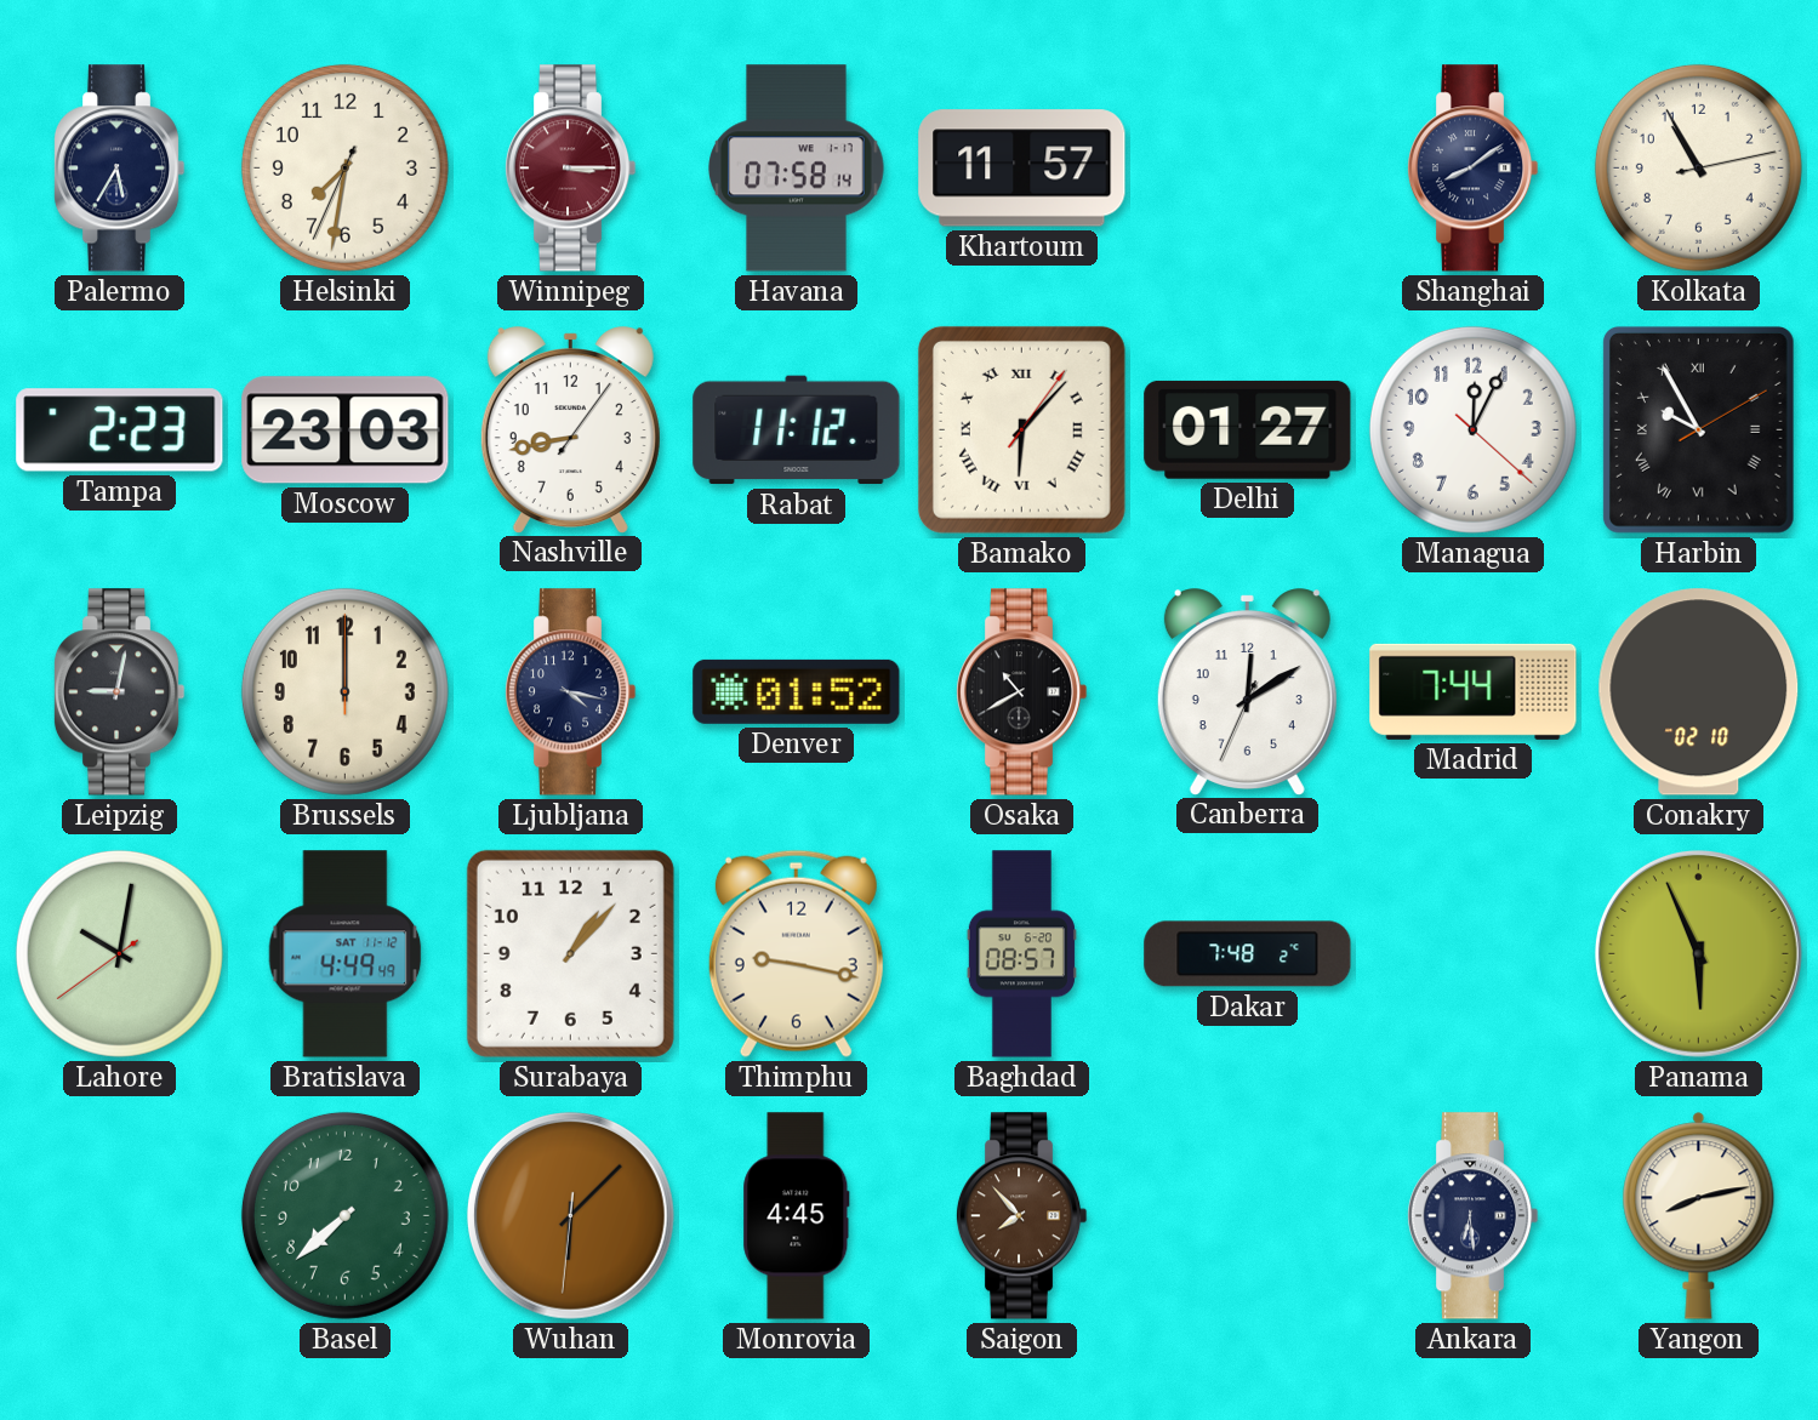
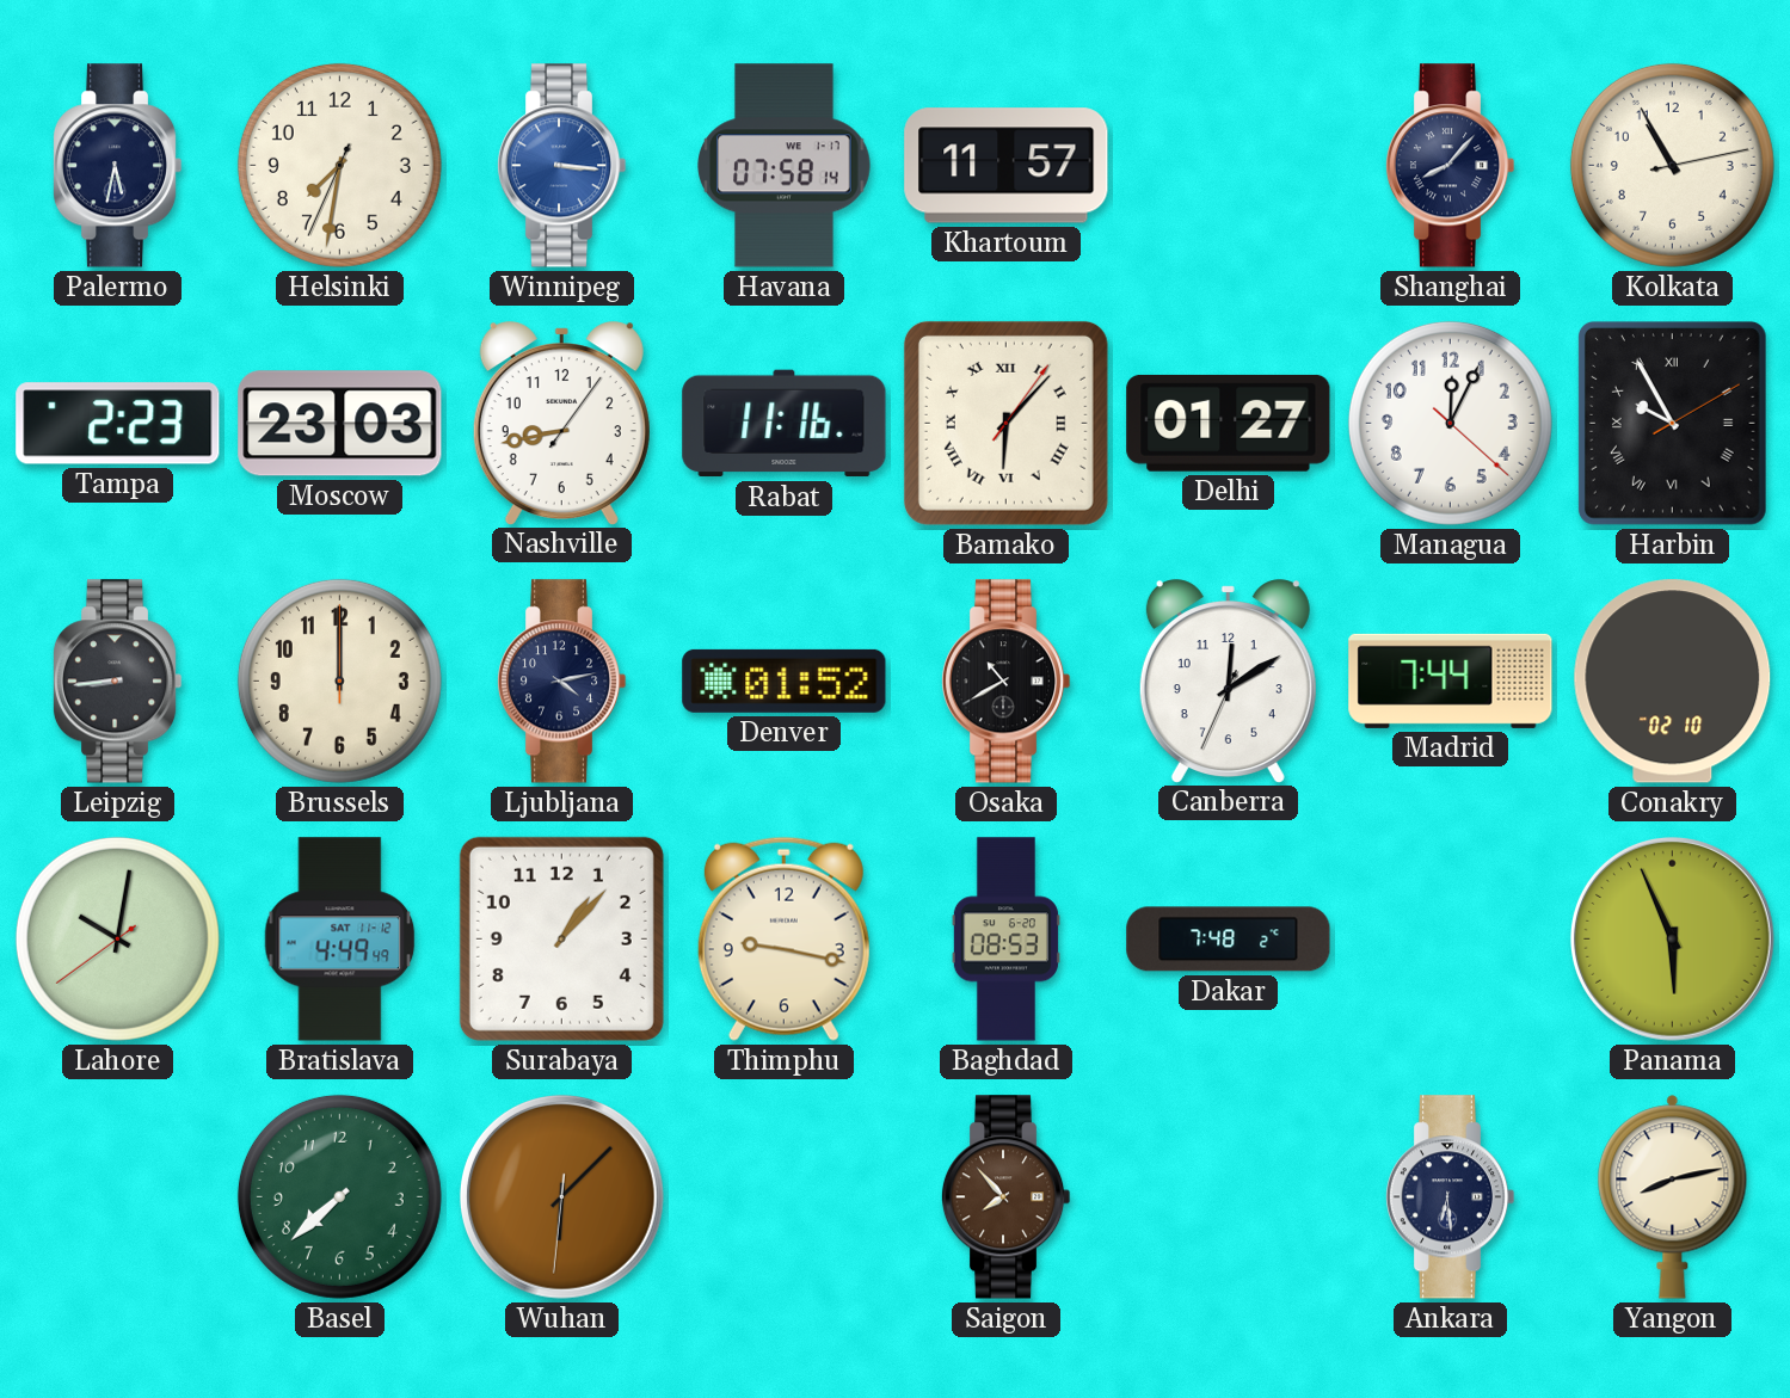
Palermo: 5:35 -> 5:32
Winnipeg: 3:15 -> 3:16
Winnipeg dial: burgundy -> blue
Shanghai: 8:09 -> 8:07
Rabat: 11:12 -> 11:16
Leipzig: 9:02 -> 8:44
Ljubljana: 4:17 -> 4:13
Baghdad: 08:57 -> 08:53
Monrovia: 4:45 -> none
